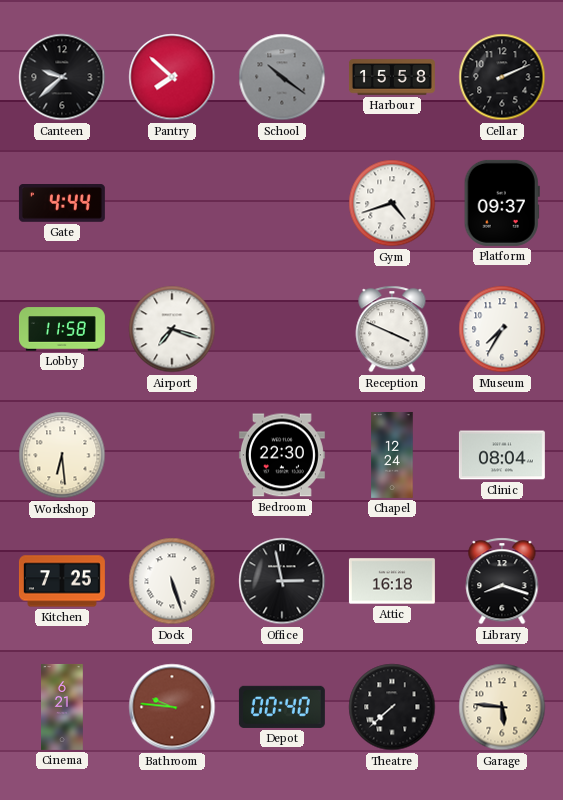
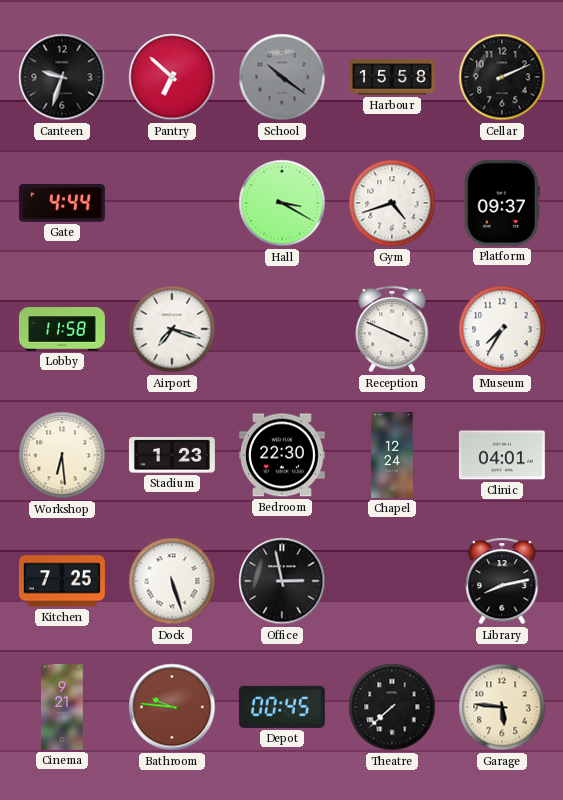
Canteen: 9:38 -> 9:33
Pantry: 7:52 -> 6:52
Hall: none -> 3:20
Stadium: none -> 1:23
Clinic: 08:04 -> 04:01
Attic: 16:18 -> none
Library: 8:18 -> 8:13
Cinema: 6:21 -> 9:21
Depot: 00:40 -> 00:45
